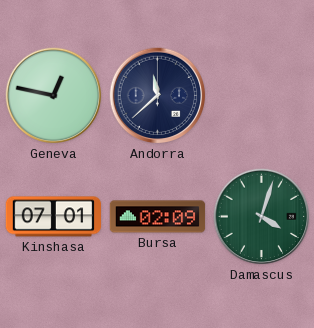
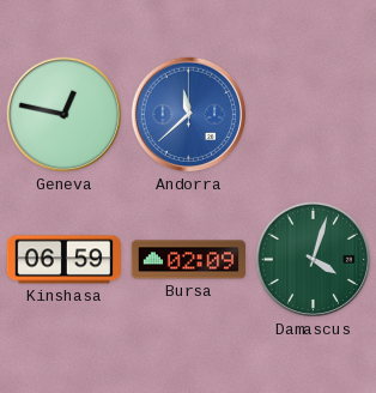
Andorra dial: navy -> blue
Kinshasa: 07:01 -> 06:59
